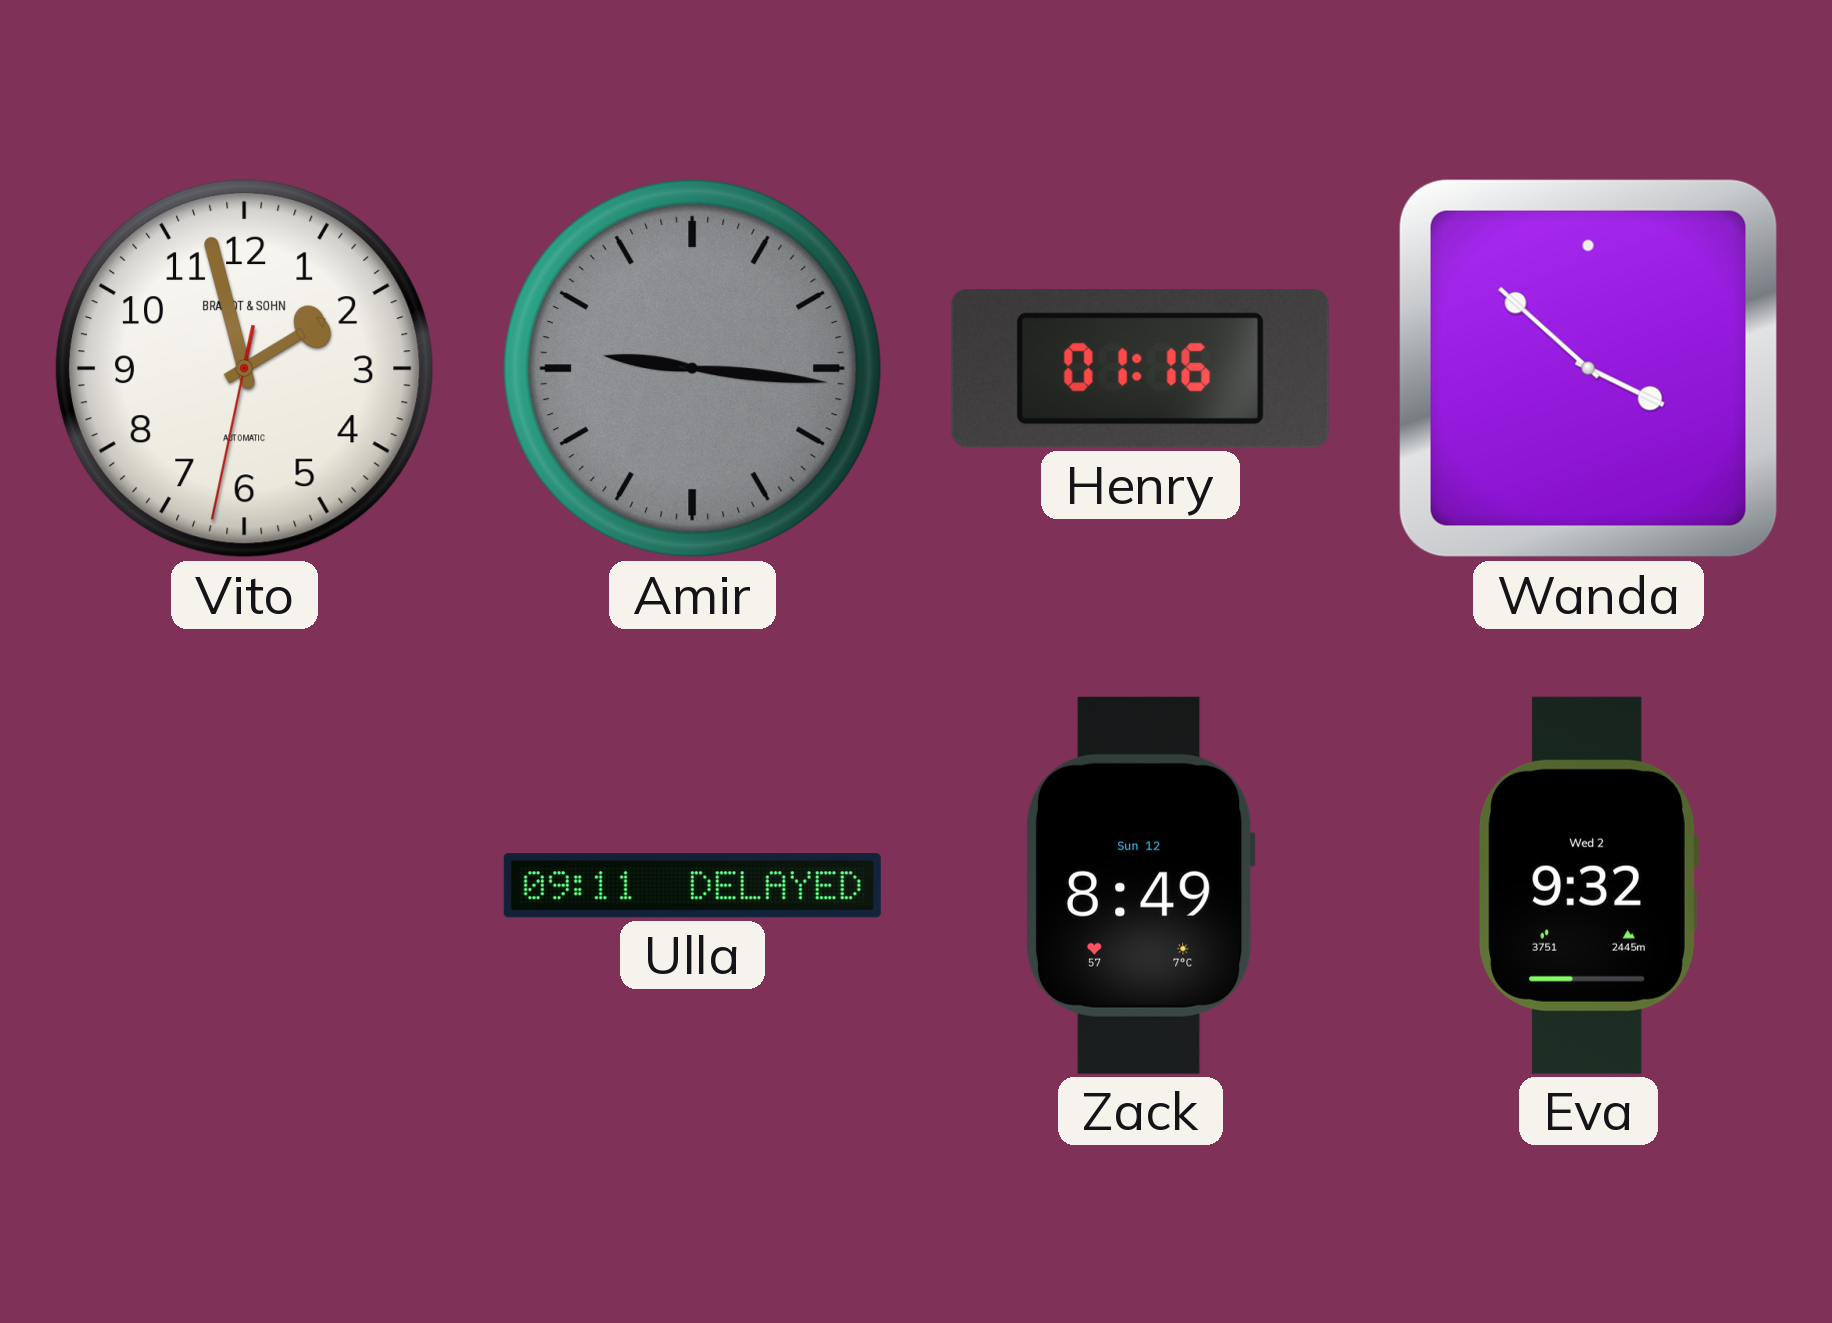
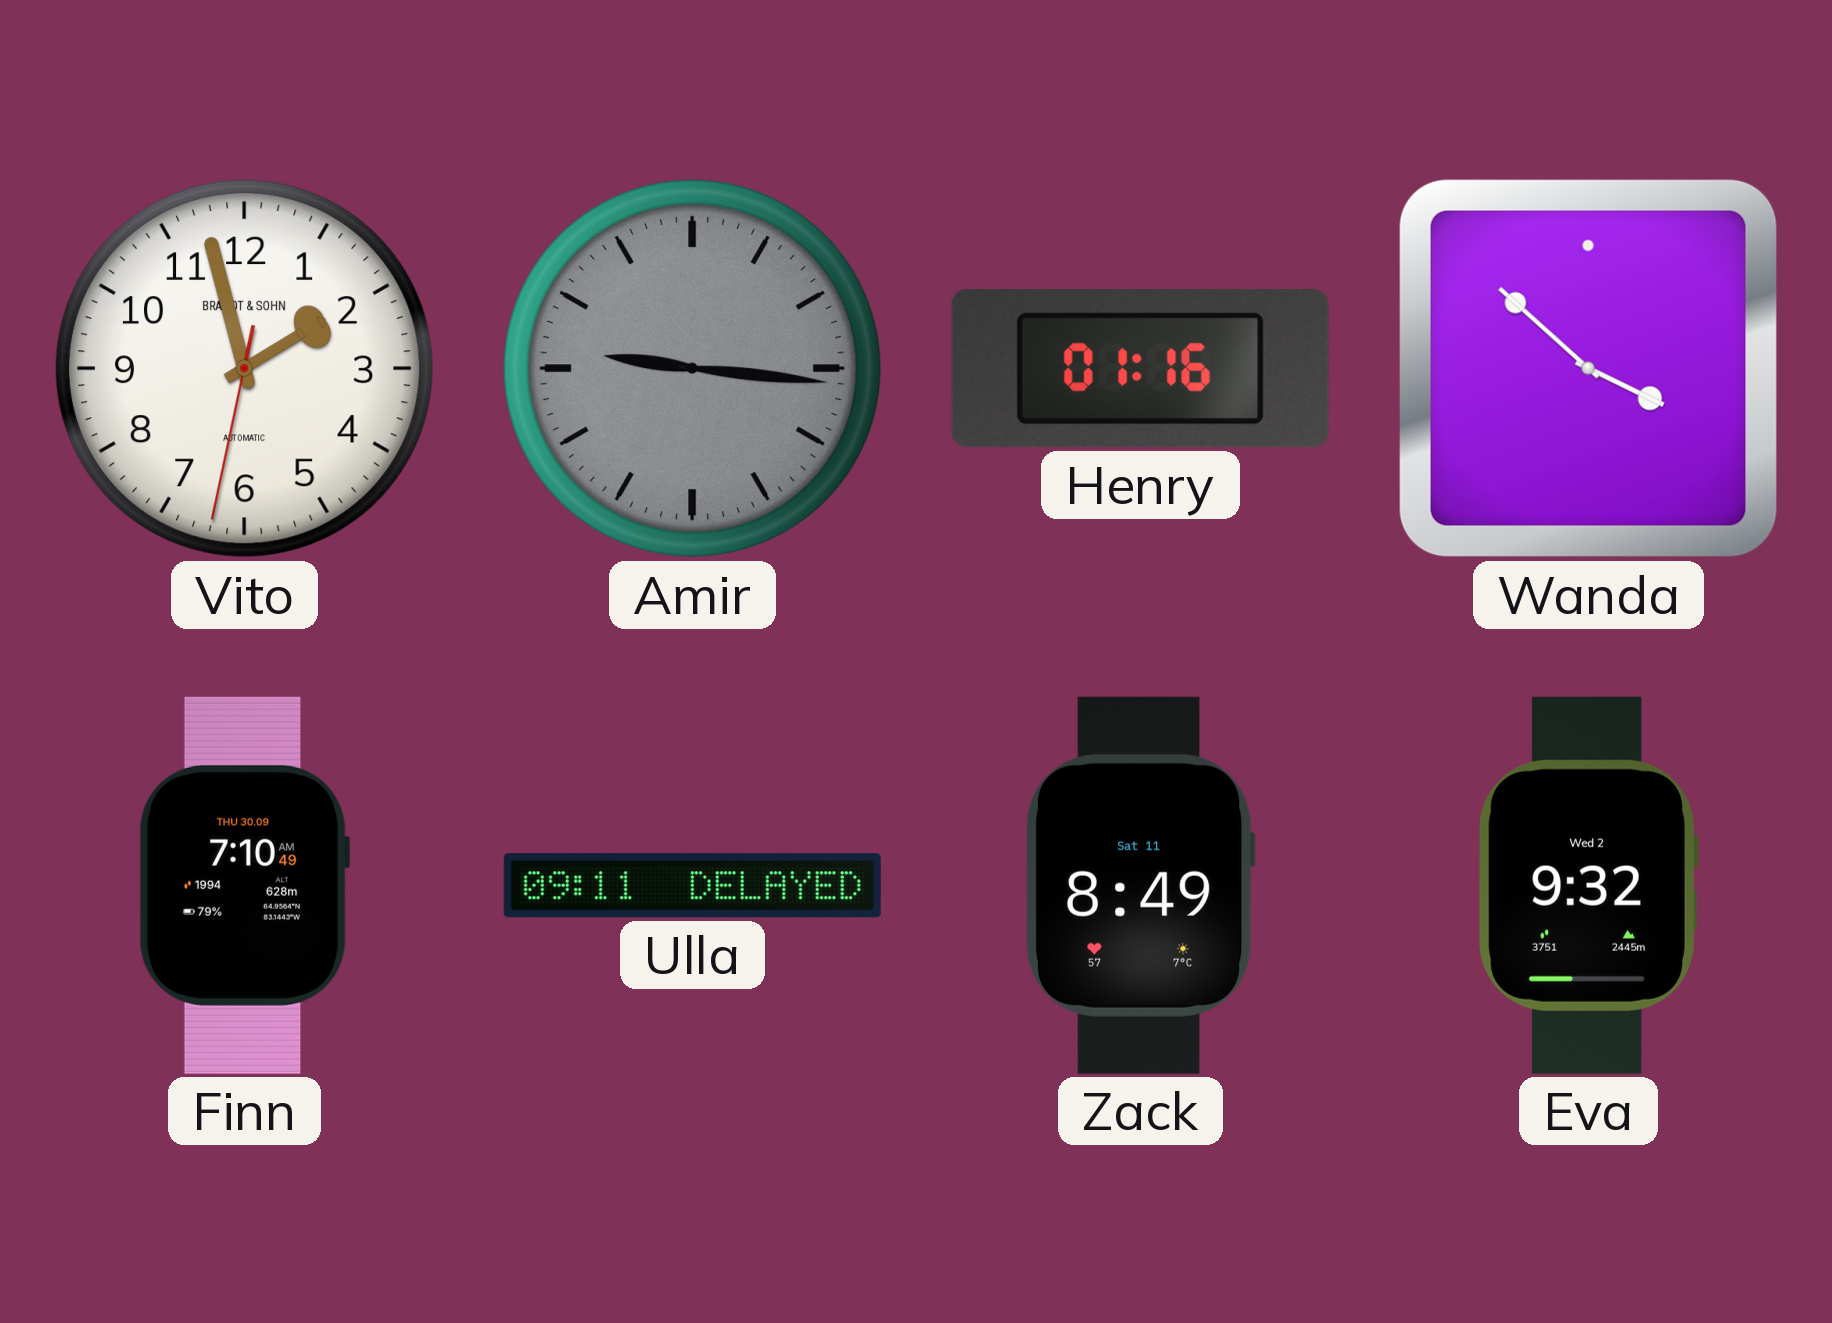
Finn: none -> 7:10
Zack date: Sun 12 -> Sat 11
